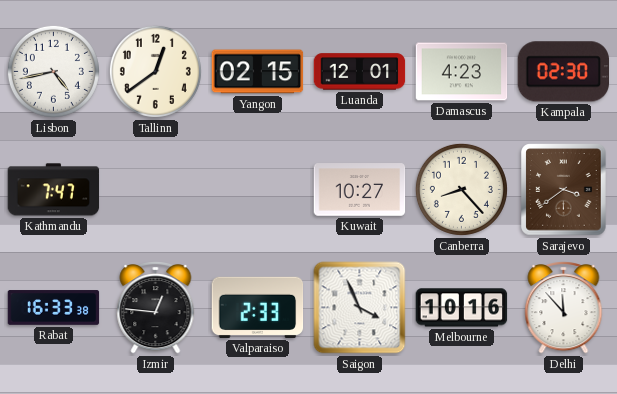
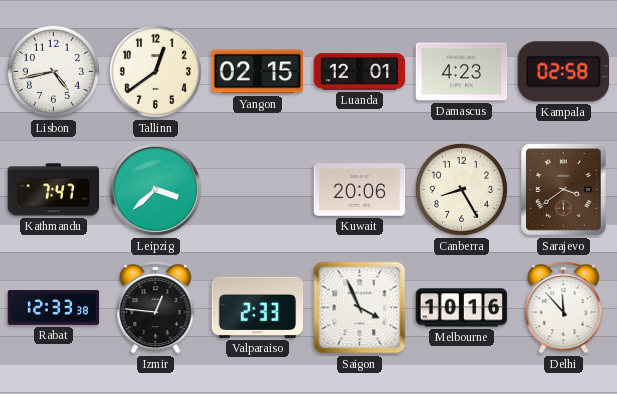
Kampala: 02:30 -> 02:58
Leipzig: none -> 3:38
Kuwait: 10:27 -> 20:06
Canberra: 8:23 -> 8:25
Rabat: 16:33 -> 12:33
